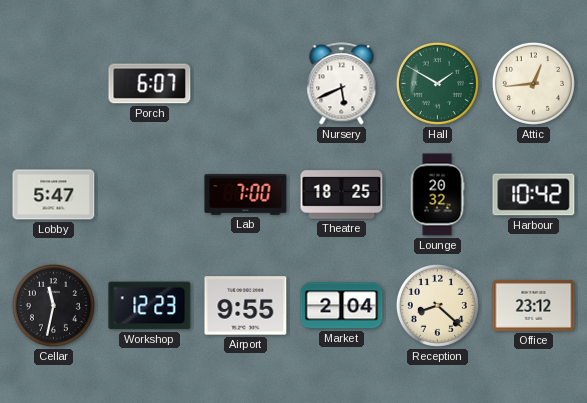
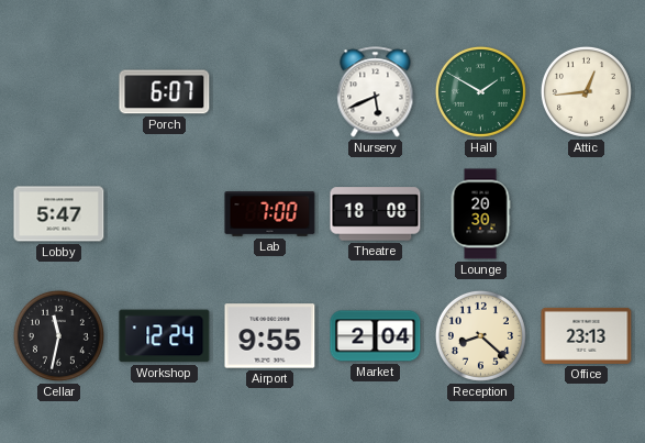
Theatre: 18:25 -> 18:08
Lounge: 20:32 -> 20:30
Harbour: 10:42 -> none
Workshop: 12:23 -> 12:24
Office: 23:12 -> 23:13
